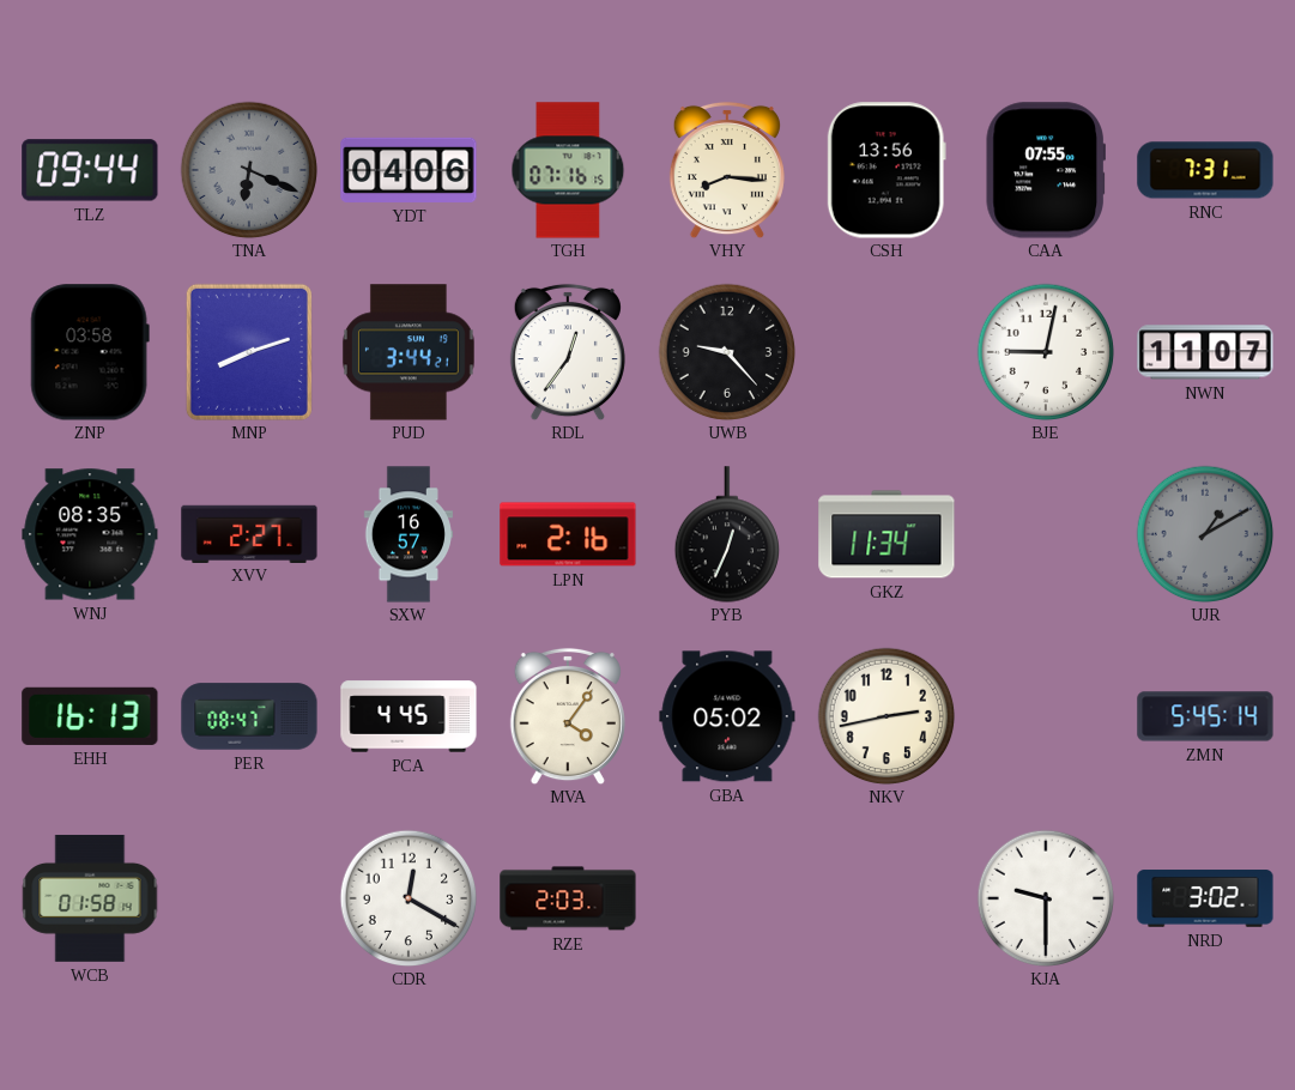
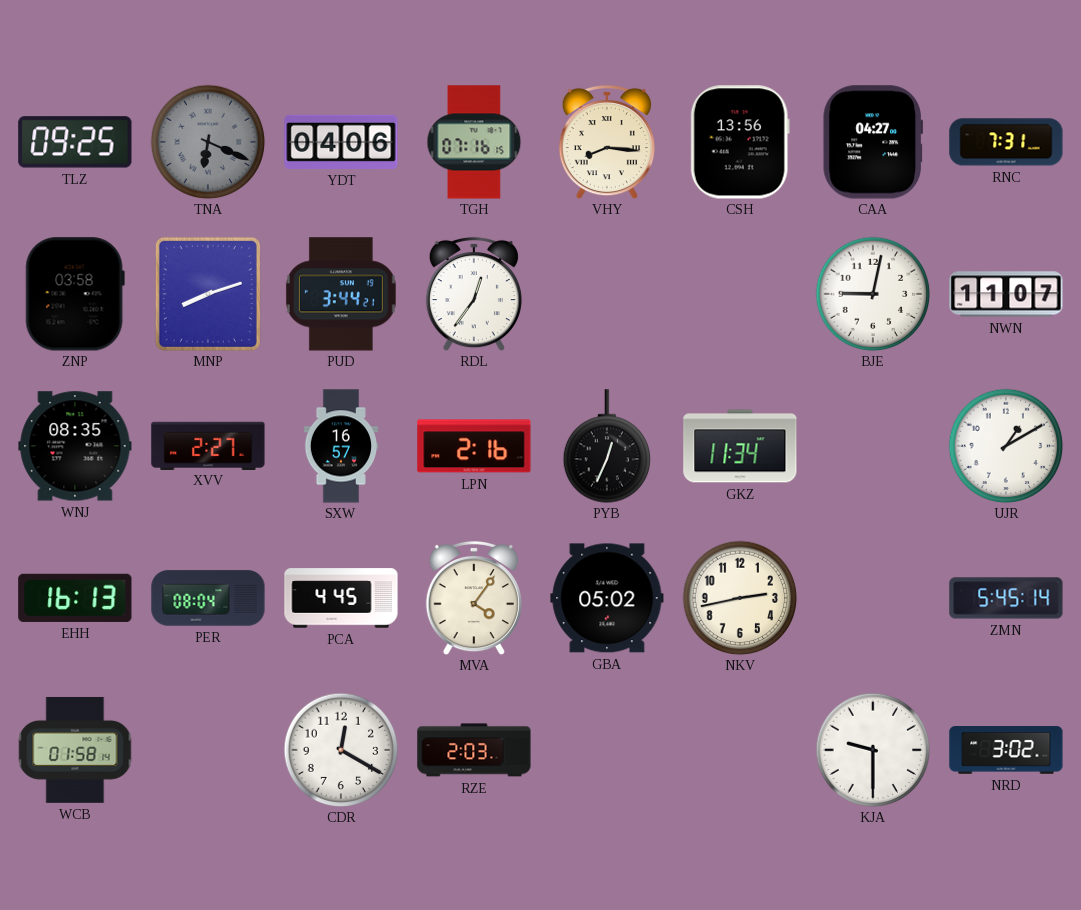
TLZ: 09:44 -> 09:25
CAA: 07:55 -> 04:27
UWB: 9:23 -> none
UJR dial: grey -> white
PER: 08:47 -> 08:04
